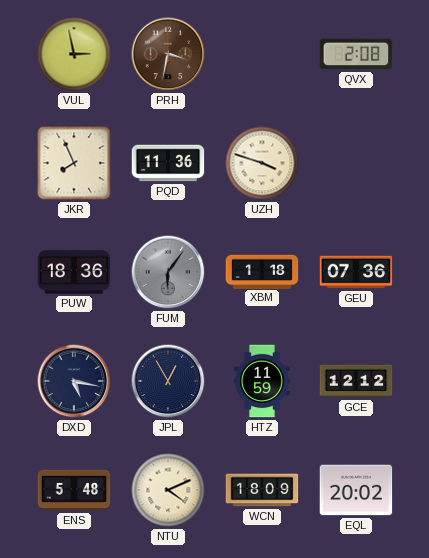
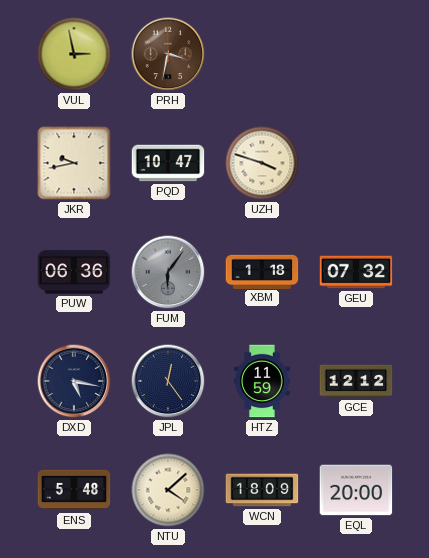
QVX: 2:08 -> none
JKR: 7:56 -> 9:43
PQD: 11:36 -> 10:47
PUW: 18:36 -> 06:36
GEU: 07:36 -> 07:32
JPL: 12:55 -> 12:24
NTU: 4:11 -> 4:08
EQL: 20:02 -> 20:00
